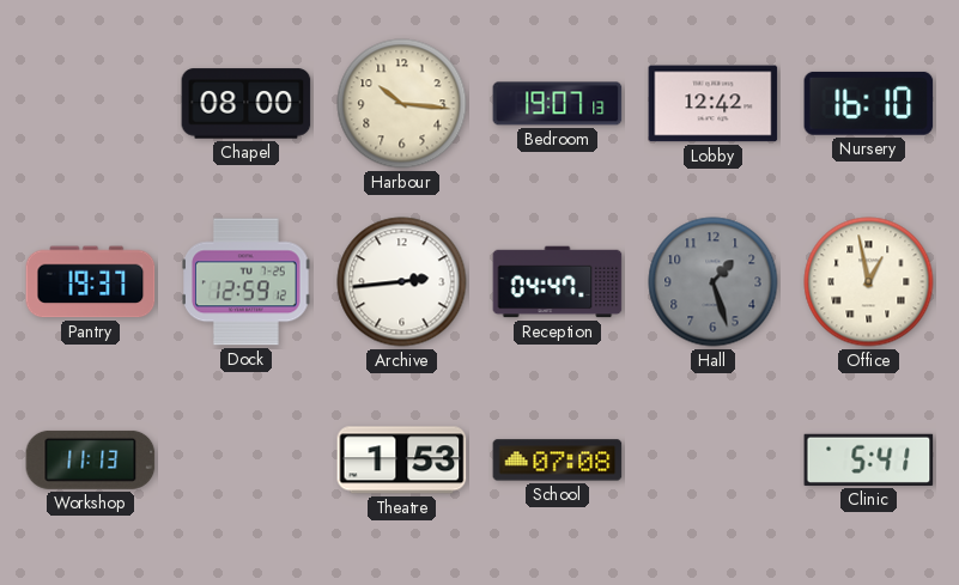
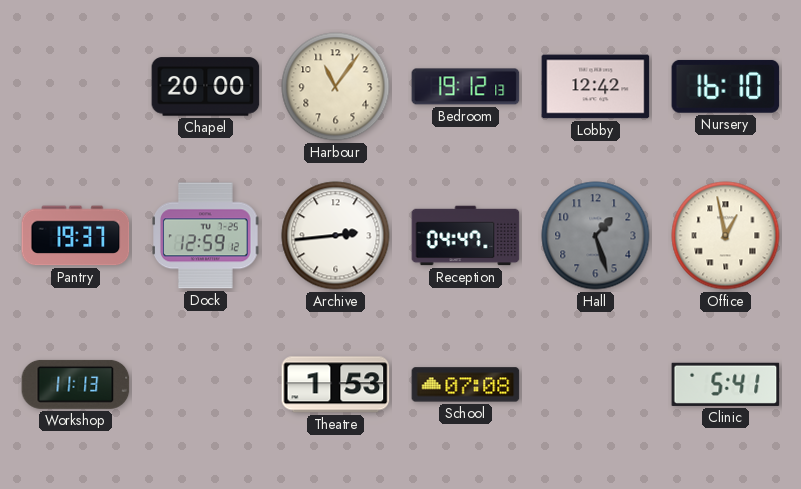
Chapel: 08:00 -> 20:00
Harbour: 10:16 -> 11:06
Bedroom: 19:07 -> 19:12
